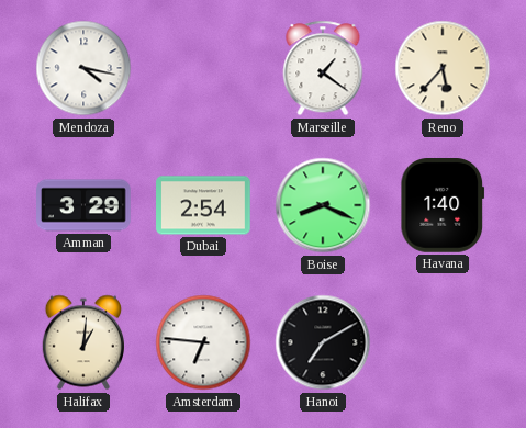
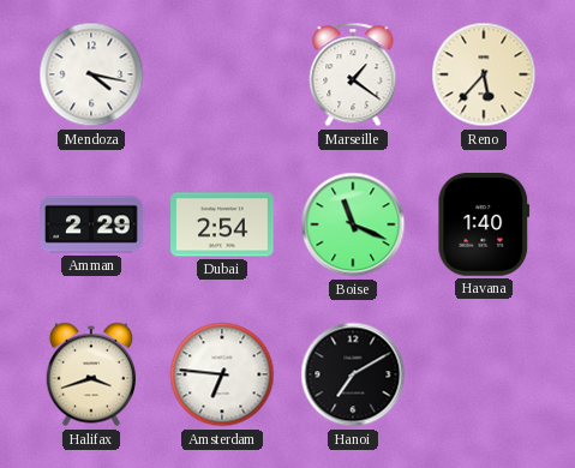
Amman: 3:29 -> 2:29
Boise: 8:19 -> 11:19
Halifax: 1:01 -> 3:42
